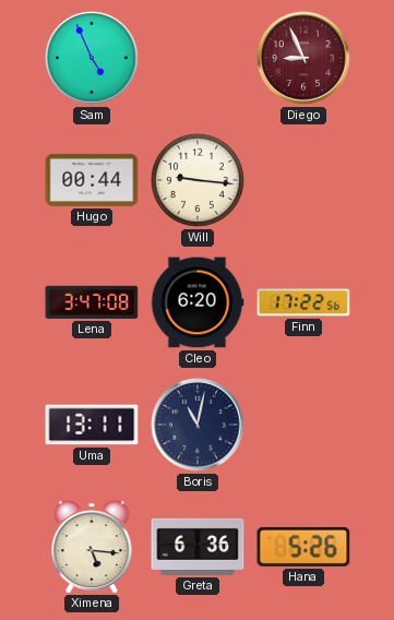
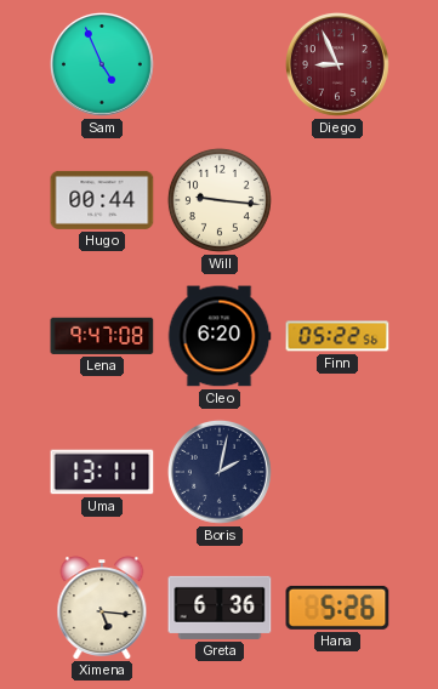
Lena: 3:47 -> 9:47
Finn: 17:22 -> 05:22
Boris: 11:02 -> 2:02
